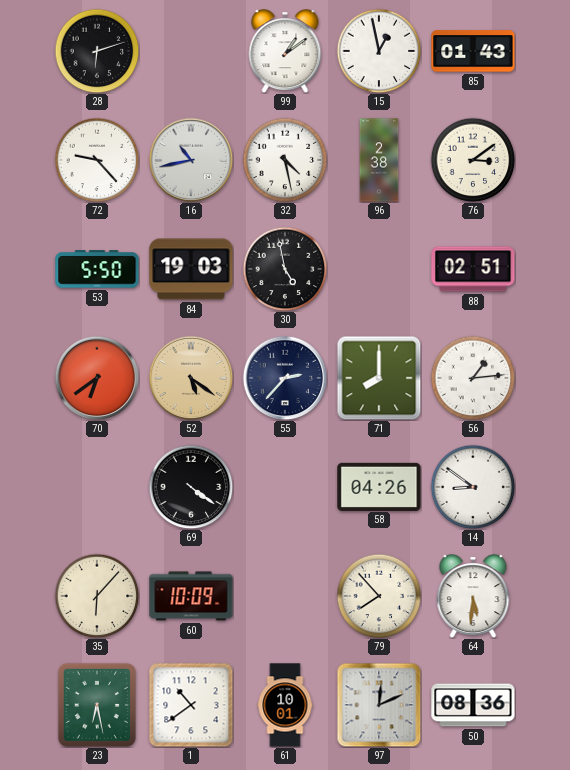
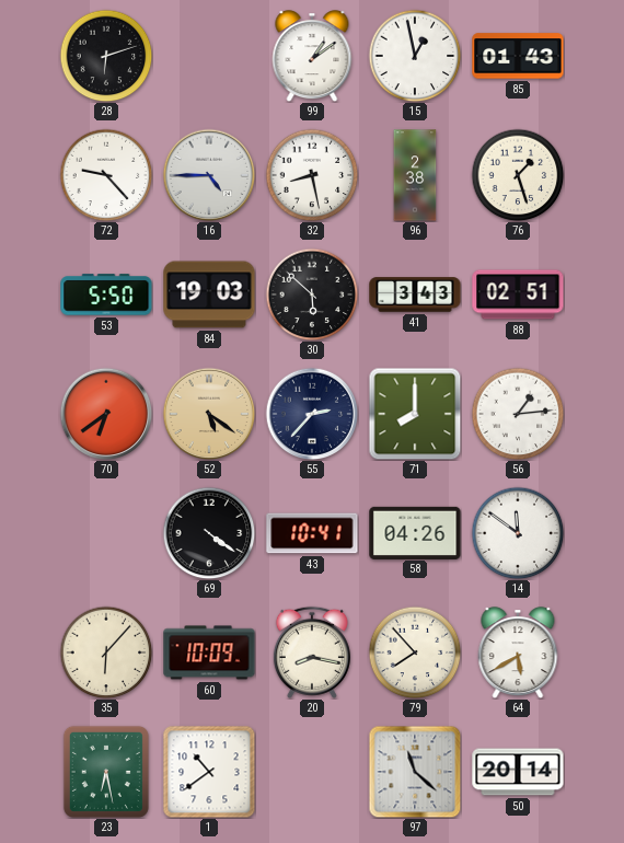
16: 10:43 -> 4:45
32: 4:28 -> 8:28
76: 3:09 -> 1:27
30: 4:58 -> 5:52
41: none -> 3:43
43: none -> 10:41
14: 8:51 -> 11:51
20: none -> 8:17
64: 5:31 -> 5:40
61: 10:01 -> none
97: 12:11 -> 11:22
50: 08:36 -> 20:14
